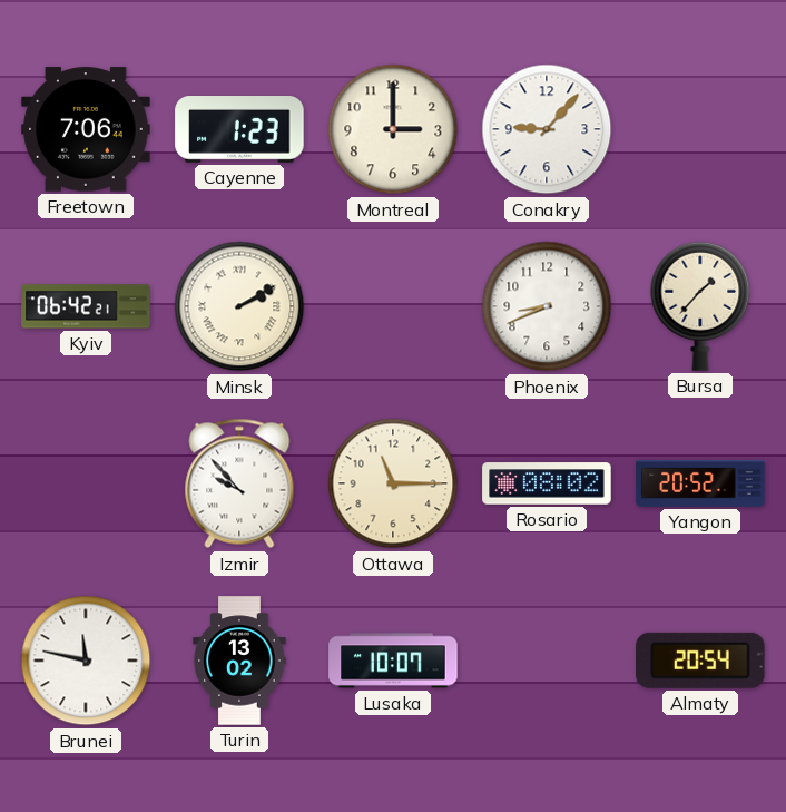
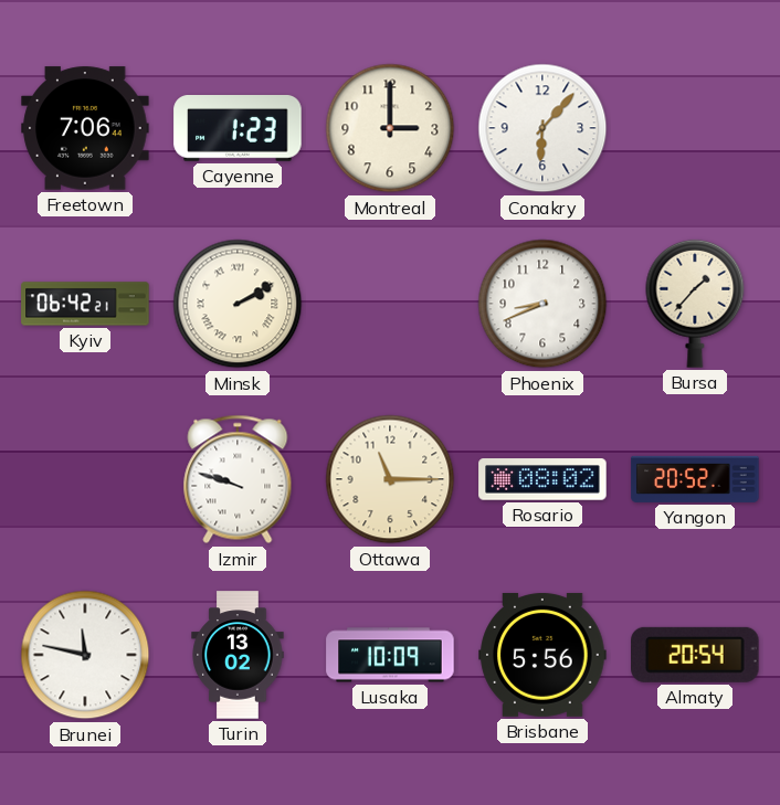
Conakry: 9:07 -> 6:07
Izmir: 9:53 -> 9:48
Lusaka: 10:07 -> 10:09
Brisbane: none -> 5:56
